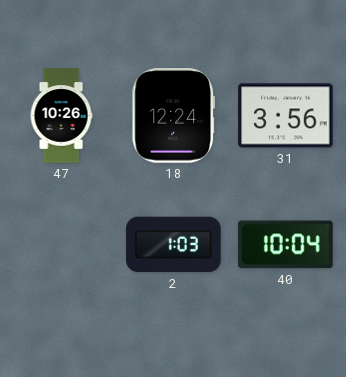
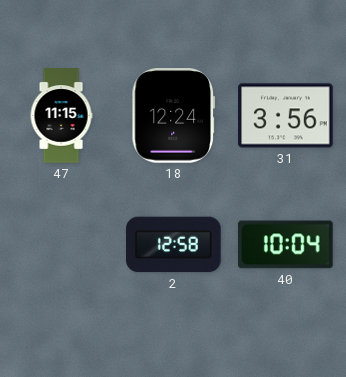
47: 10:26 -> 11:15
2: 1:03 -> 12:58
